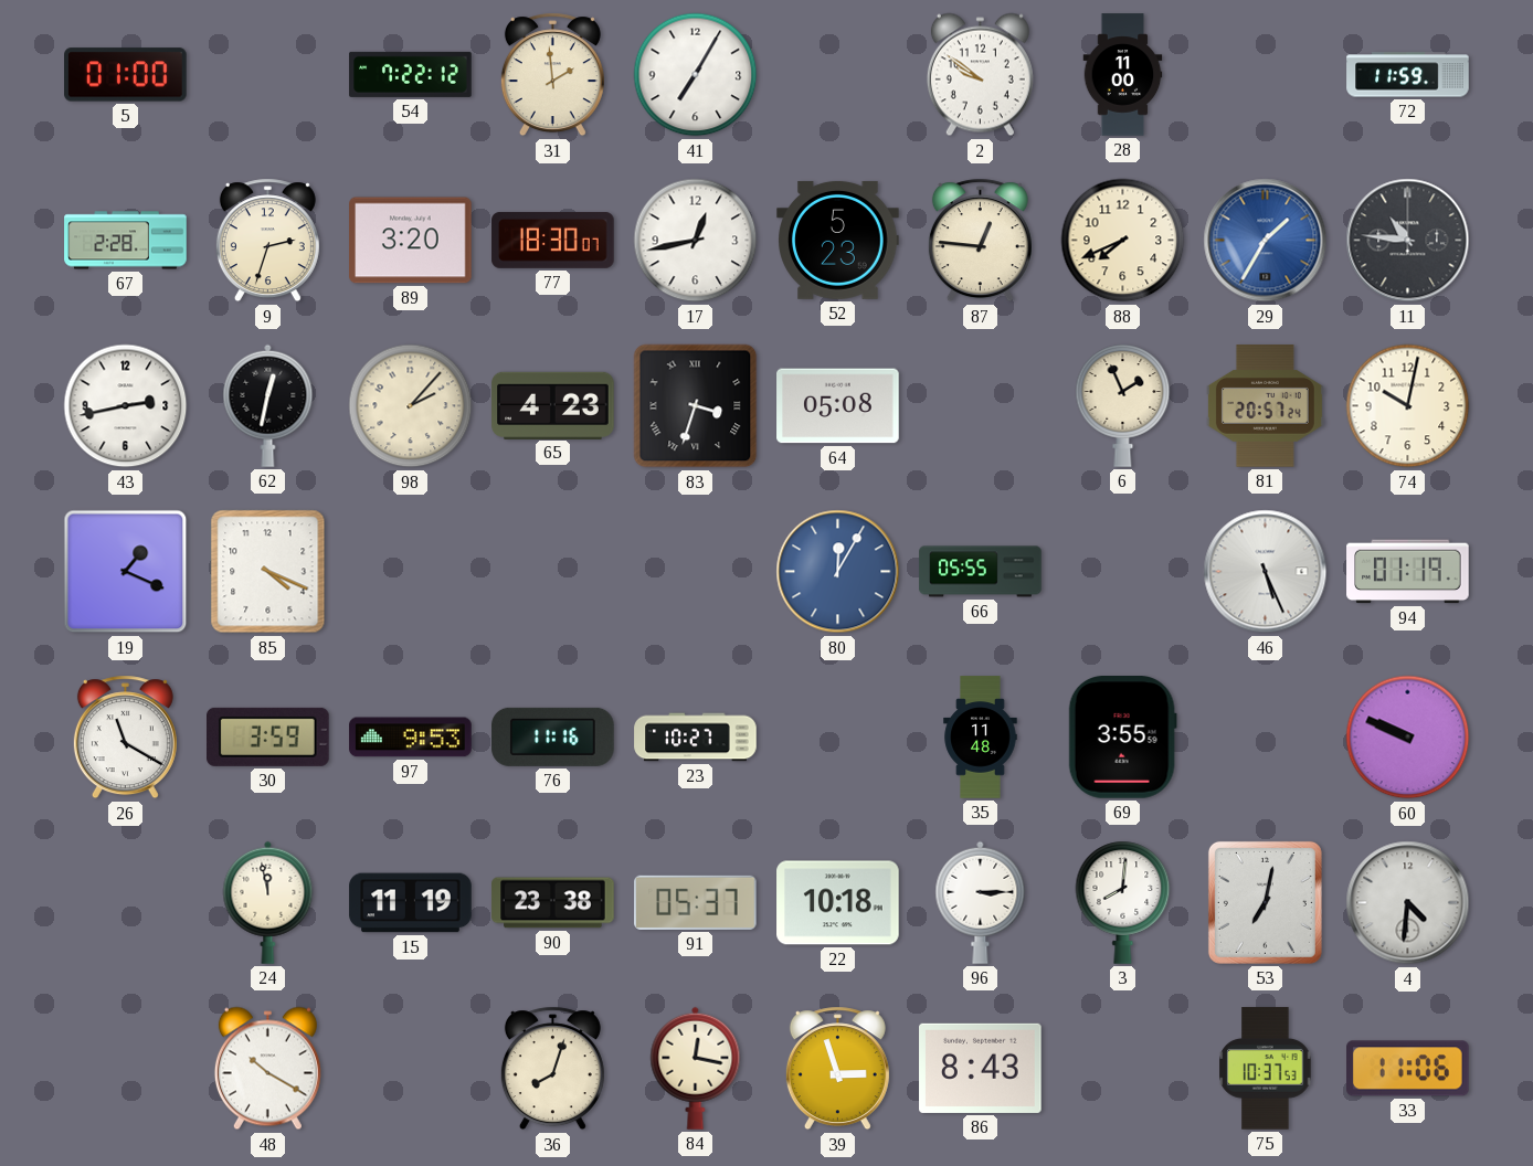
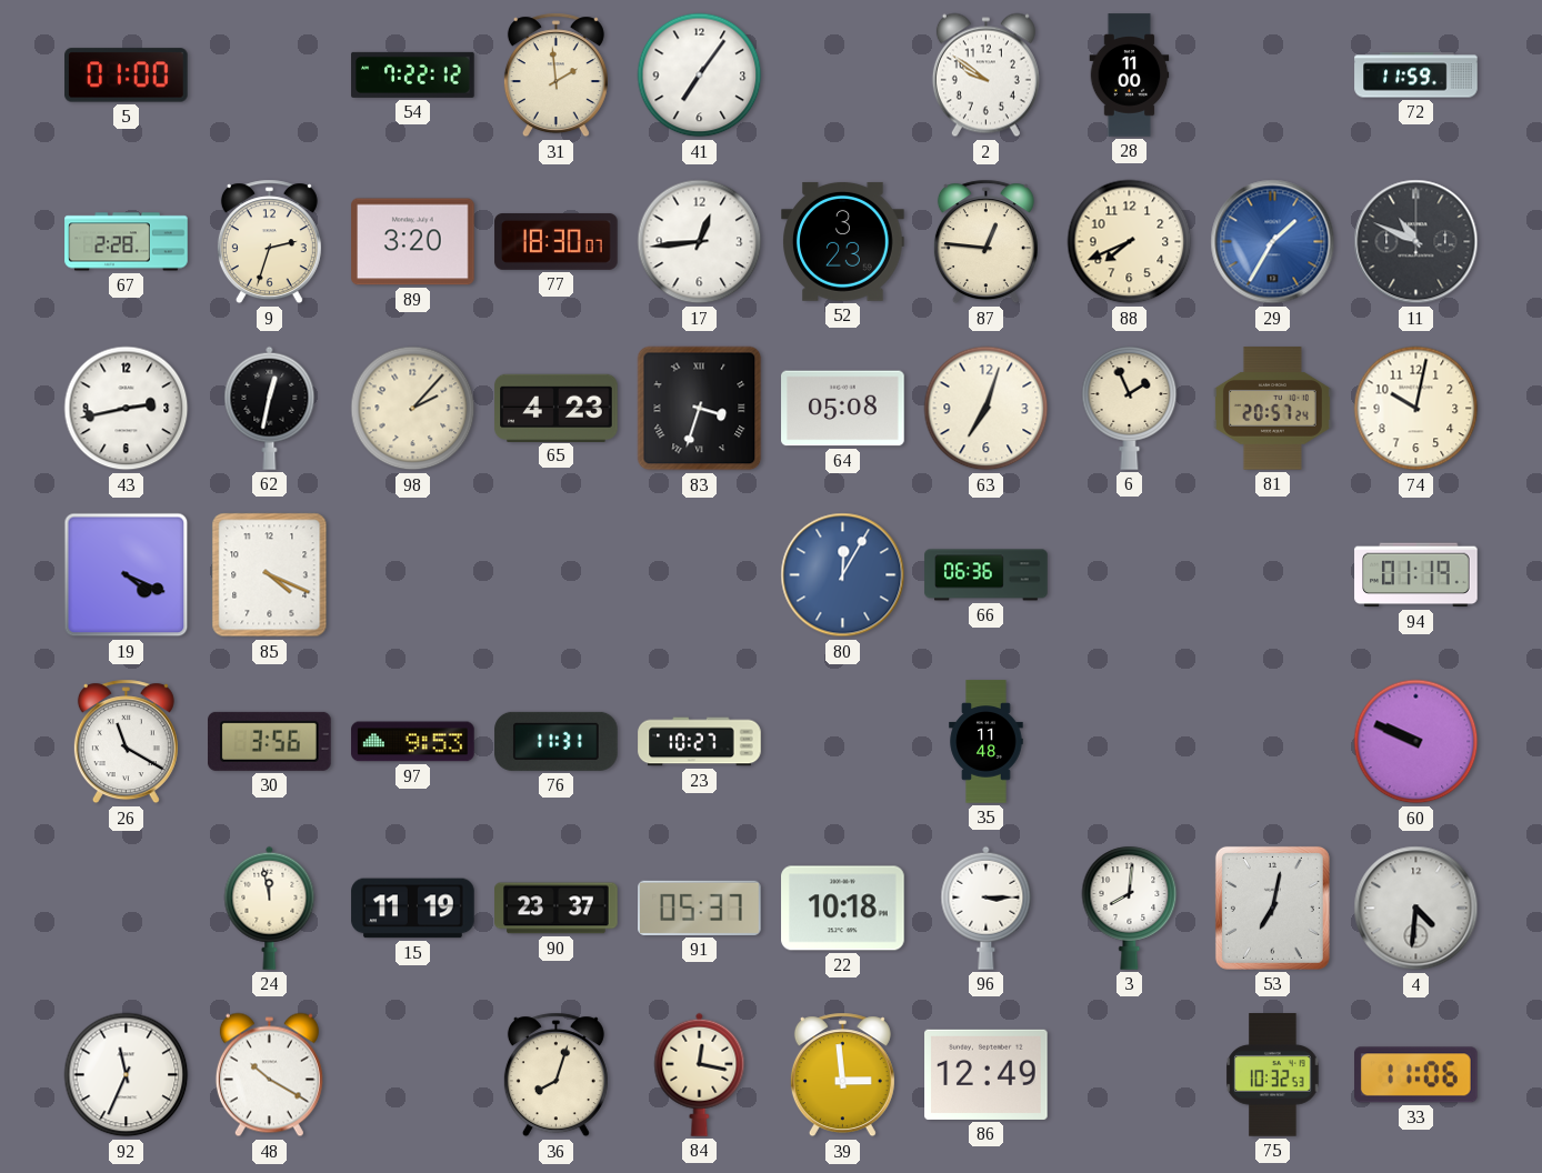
41: 7:05 -> 7:06
17: 12:43 -> 12:44
52: 5:23 -> 3:23
11: 10:46 -> 10:49
63: none -> 7:03
19: 1:19 -> 4:19
66: 05:55 -> 06:36
46: 5:26 -> none
30: 3:59 -> 3:56
76: 11:16 -> 11:31
69: 3:55 -> none
90: 23:38 -> 23:37
92: none -> 11:34
39: 2:57 -> 2:59
86: 8:43 -> 12:49
75: 10:37 -> 10:32
